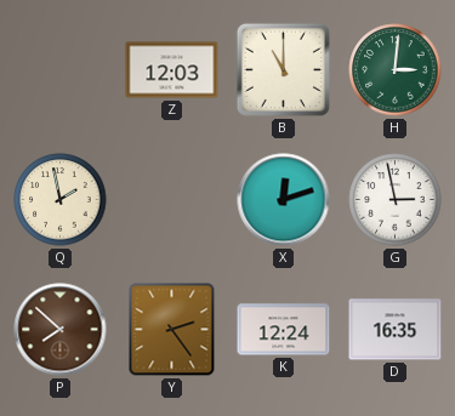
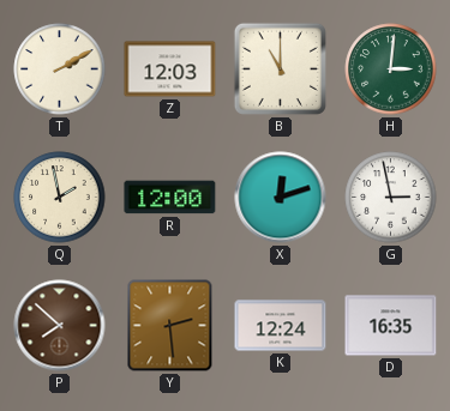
T: none -> 2:10
R: none -> 12:00
Y: 2:24 -> 2:29
